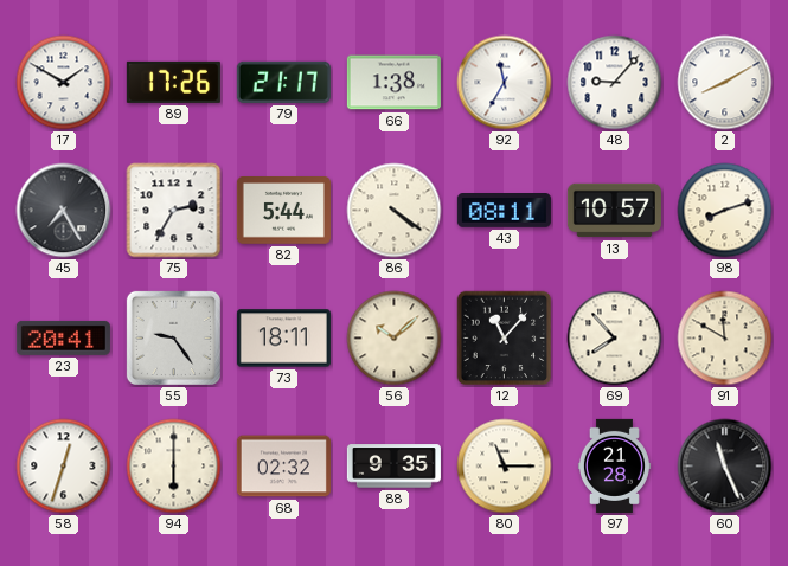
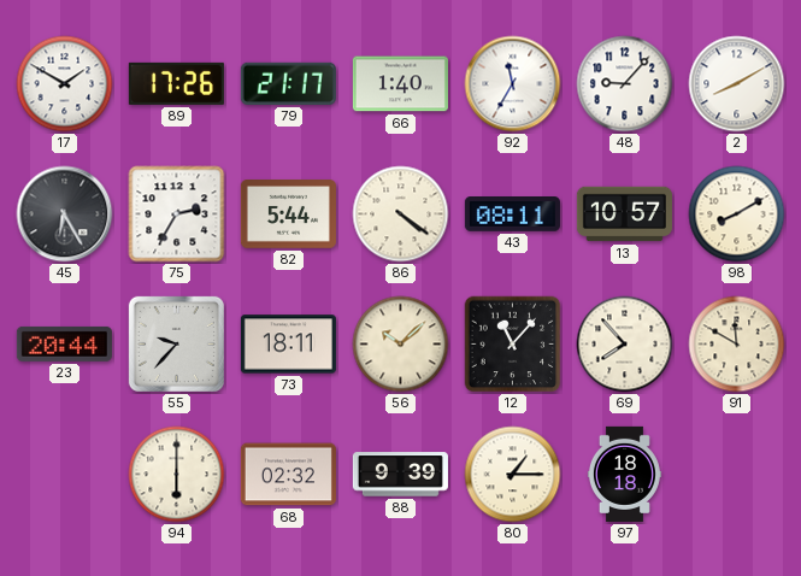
66: 1:38 -> 1:40
45: 7:25 -> 6:25
98: 8:12 -> 8:10
23: 20:41 -> 20:44
55: 9:24 -> 9:37
58: 12:33 -> none
88: 9:35 -> 9:39
80: 11:15 -> 1:15
97: 21:28 -> 18:18
60: 11:26 -> none
